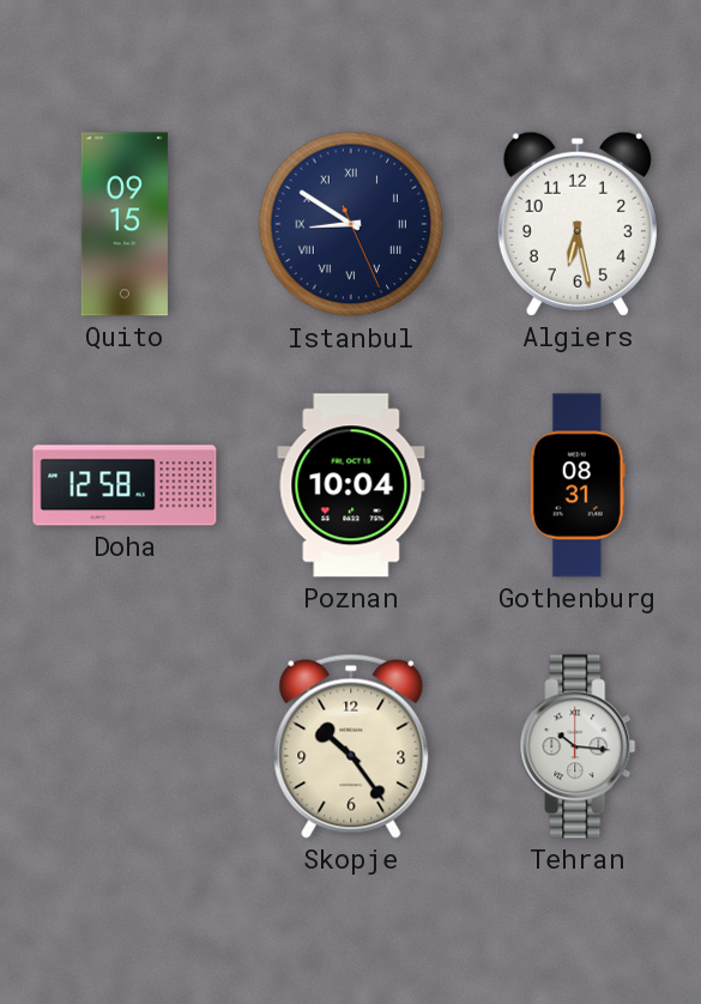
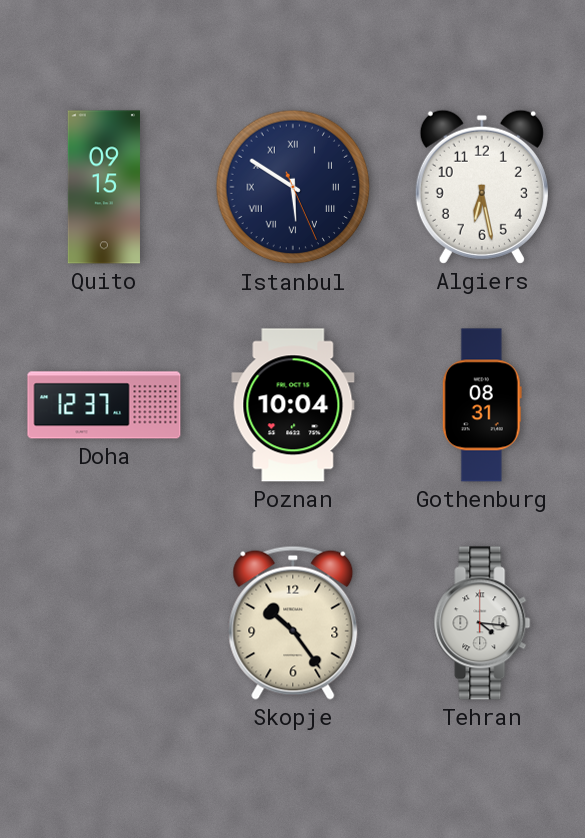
Istanbul: 8:50 -> 5:50
Doha: 12:58 -> 12:37
Tehran: 10:16 -> 4:16
